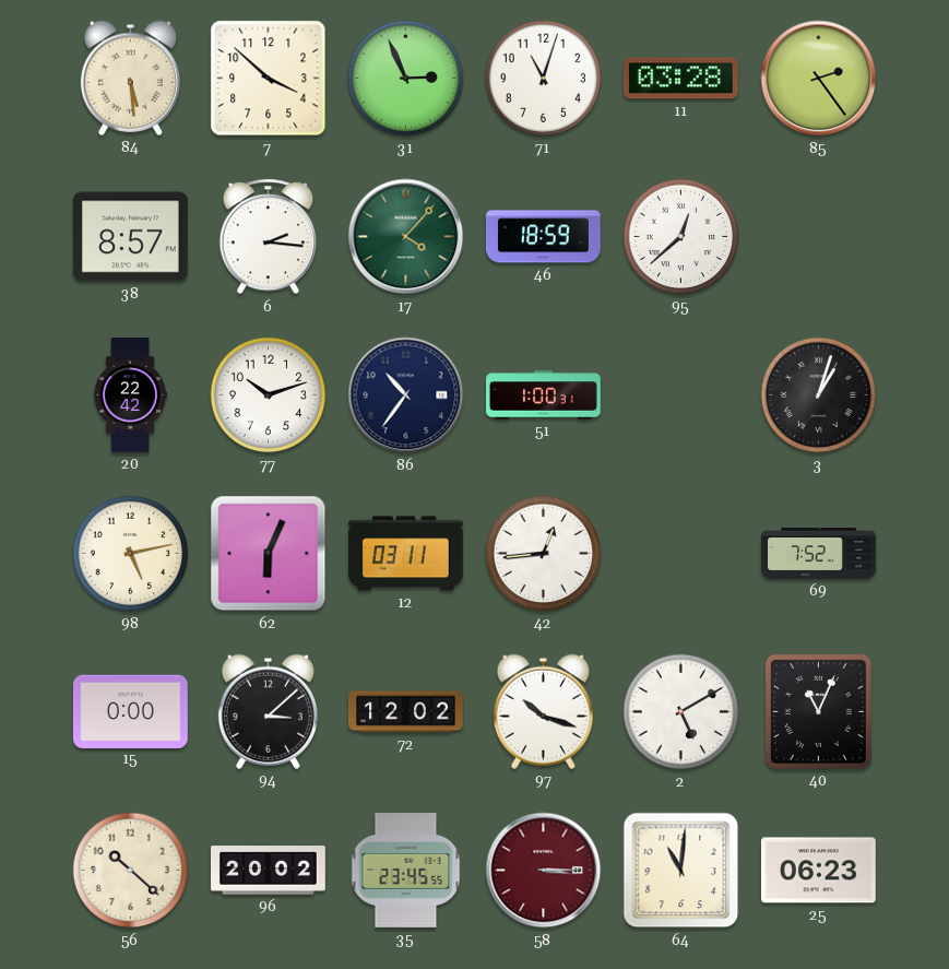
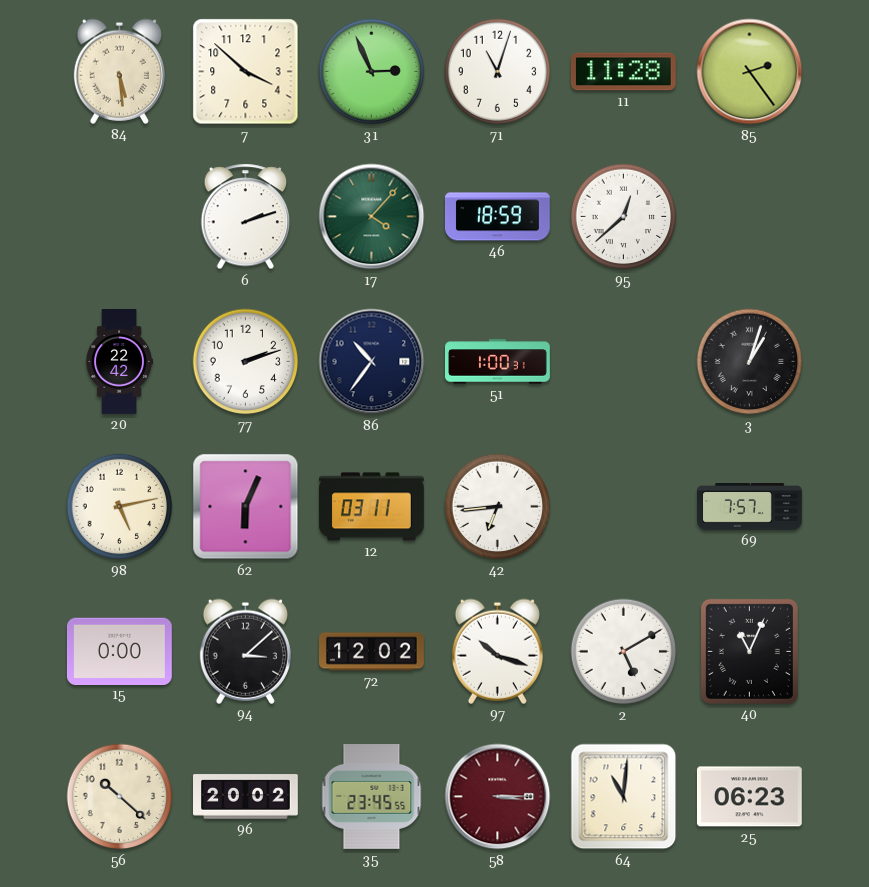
11: 03:28 -> 11:28
38: 8:57 -> none
6: 2:16 -> 2:12
77: 10:12 -> 2:12
42: 12:44 -> 6:44
69: 7:52 -> 7:57
